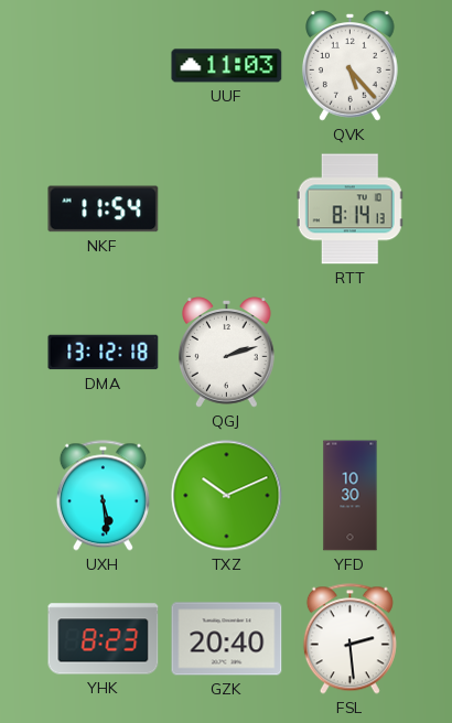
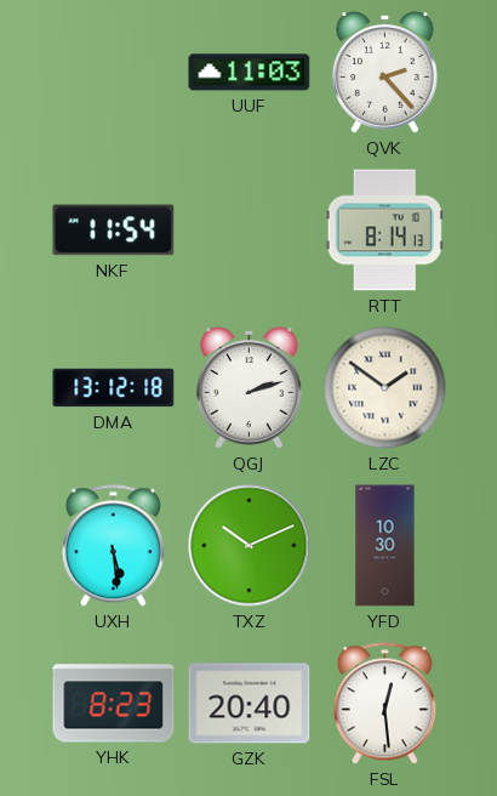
QVK: 5:23 -> 2:23
LZC: none -> 1:51
FSL: 2:29 -> 12:29
